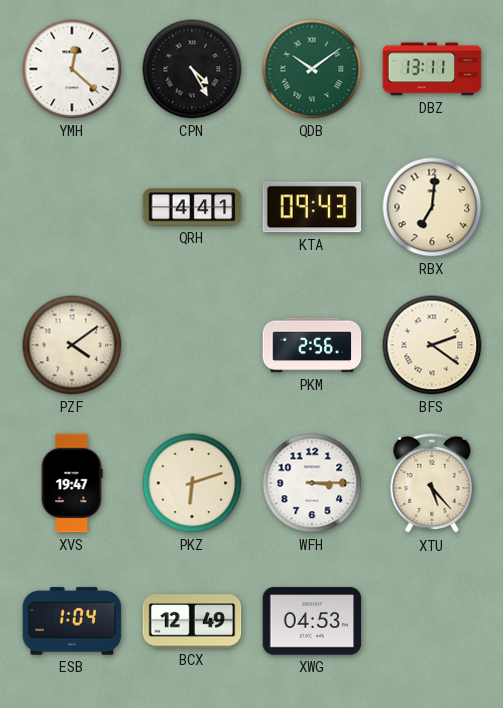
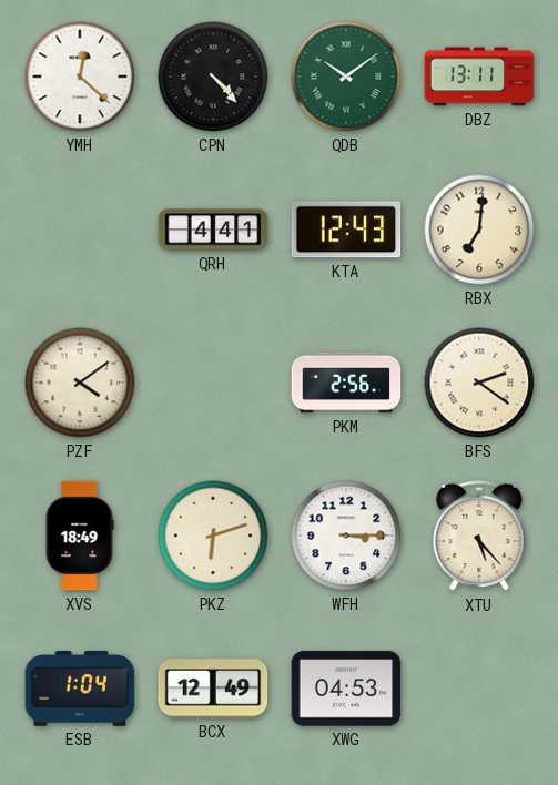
CPN: 4:25 -> 4:23
KTA: 09:43 -> 12:43
XVS: 19:47 -> 18:49
